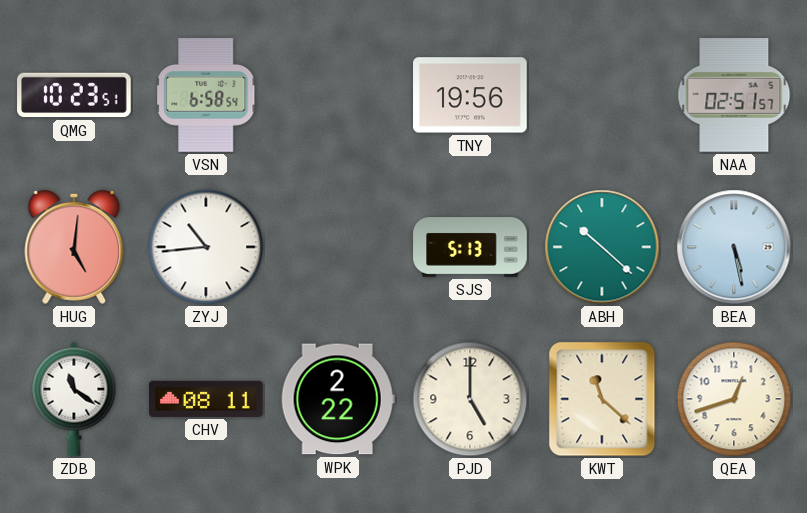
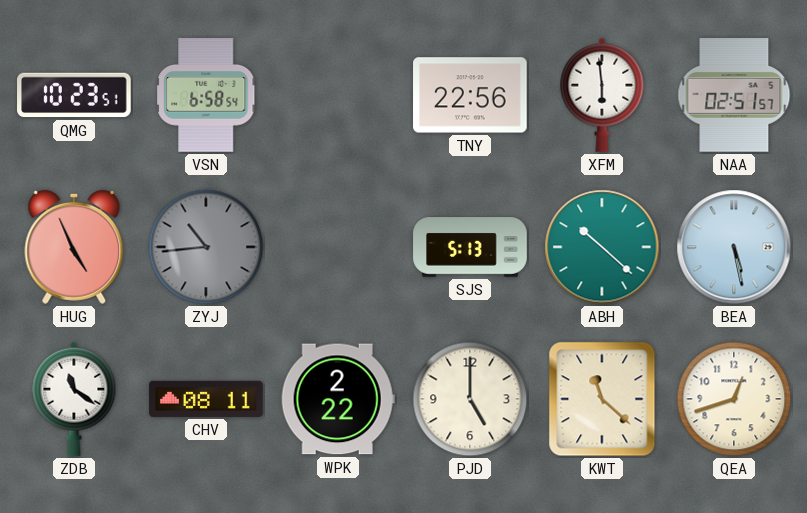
TNY: 19:56 -> 22:56
XFM: none -> 5:59
HUG: 5:01 -> 4:56
ZYJ dial: white -> grey
